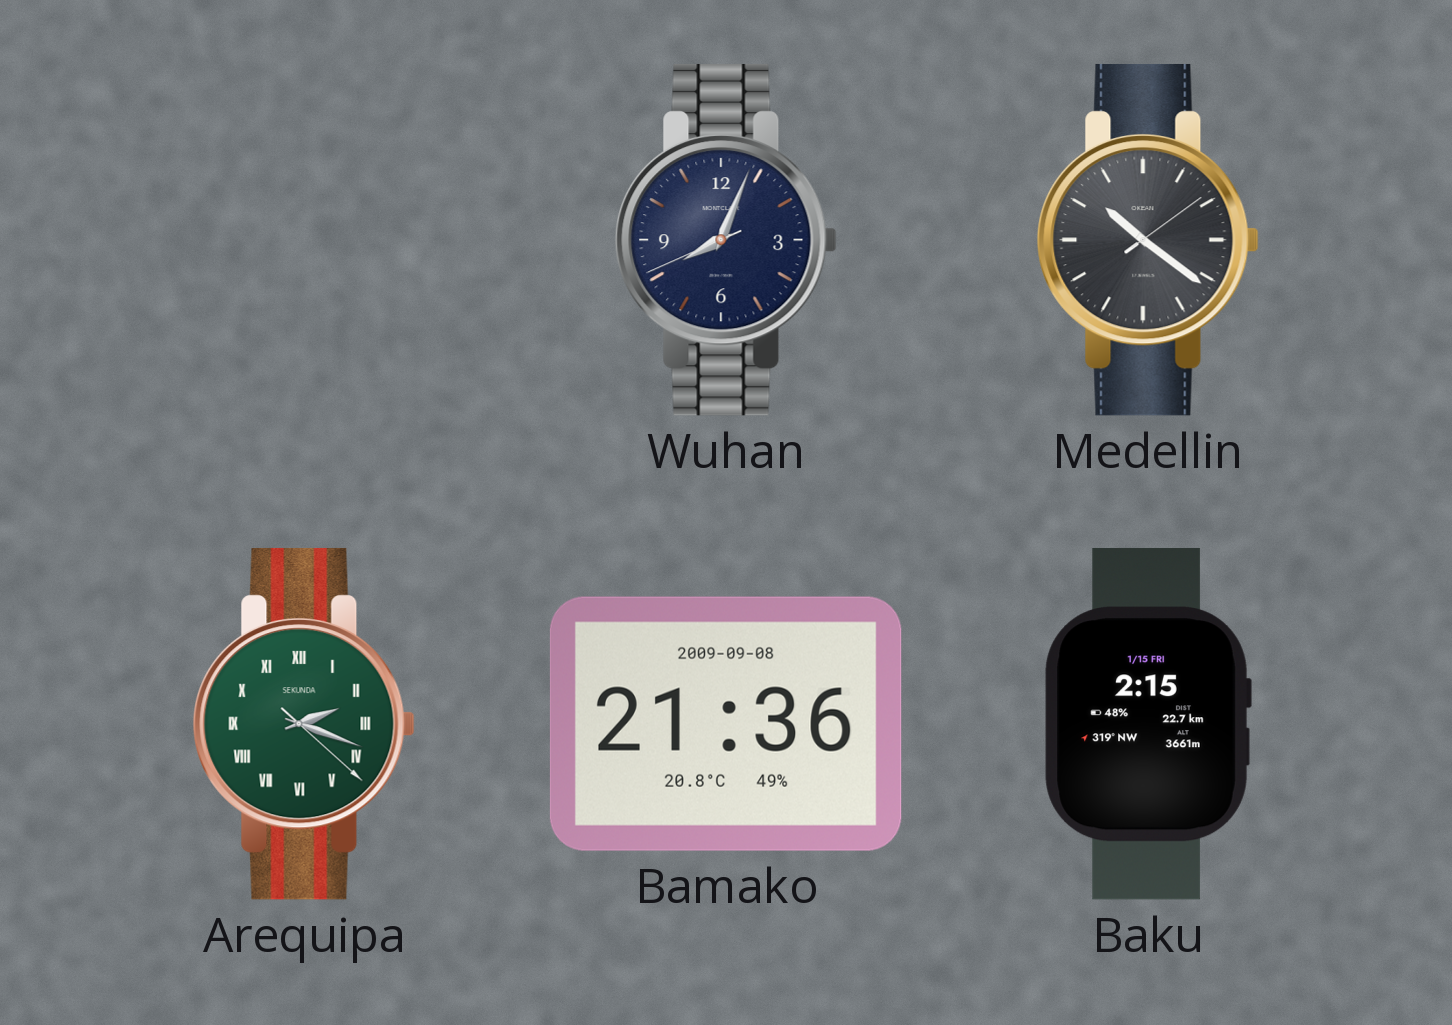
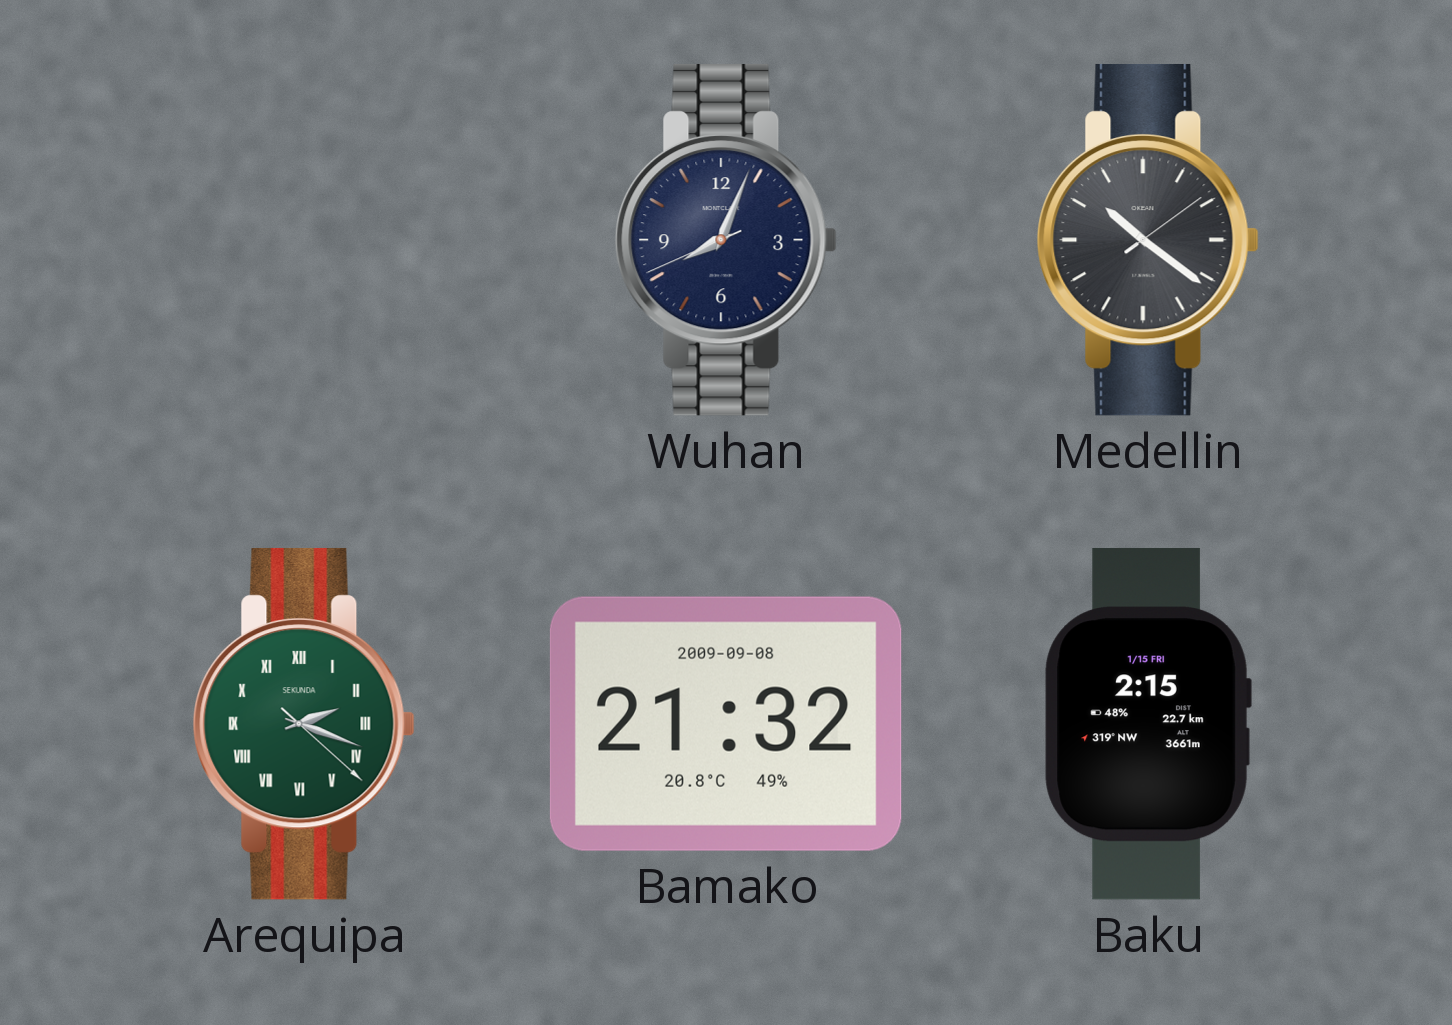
Bamako: 21:36 -> 21:32
